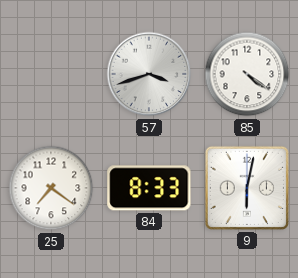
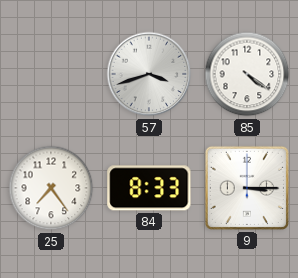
25: 7:21 -> 7:24
9: 6:02 -> 3:15
